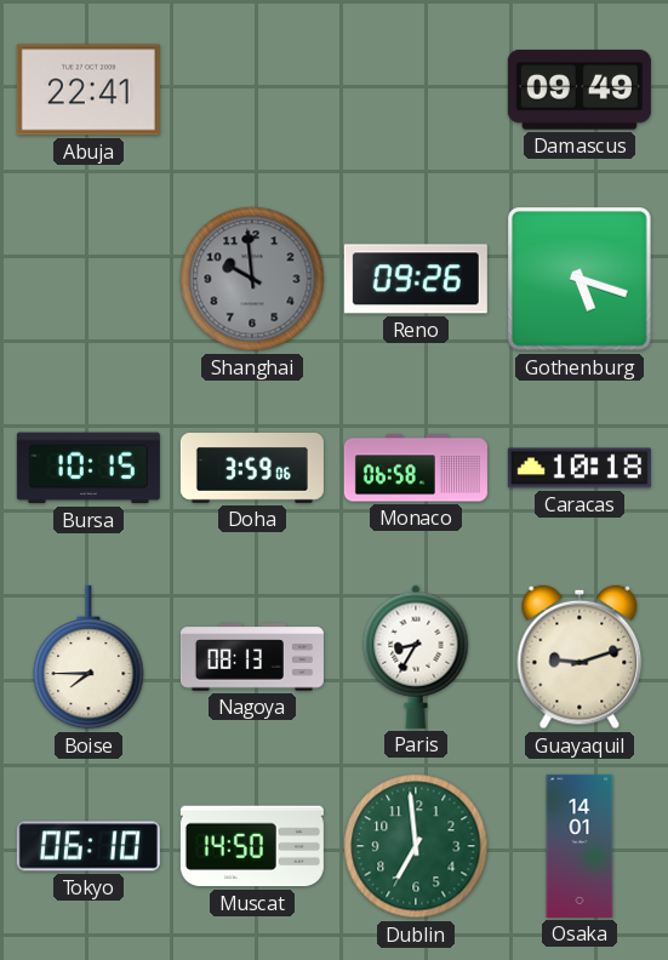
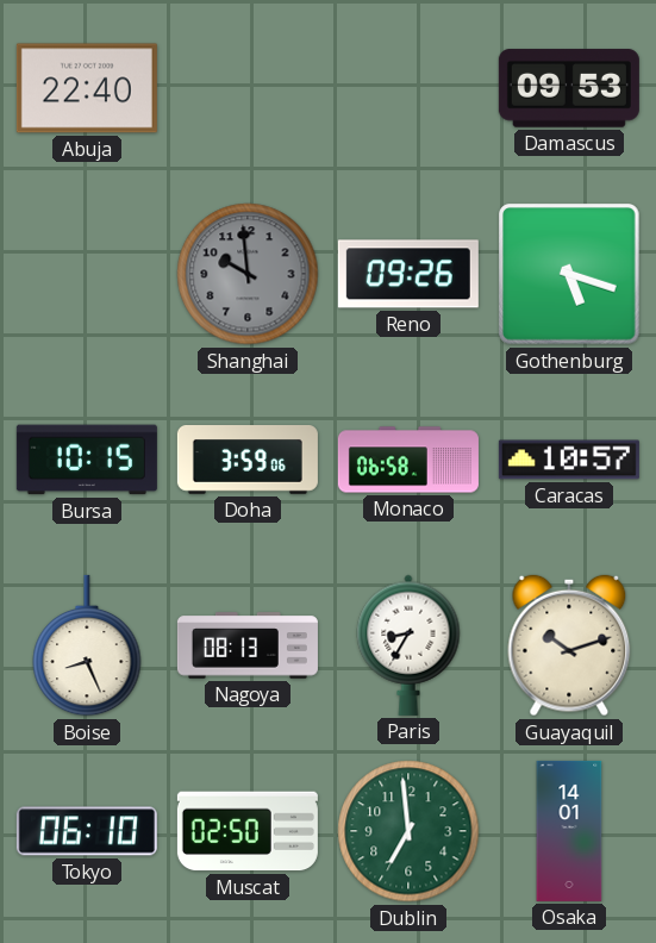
Abuja: 22:41 -> 22:40
Damascus: 09:49 -> 09:53
Caracas: 10:18 -> 10:57
Boise: 7:45 -> 8:26
Guayaquil: 9:12 -> 10:12
Muscat: 14:50 -> 02:50
